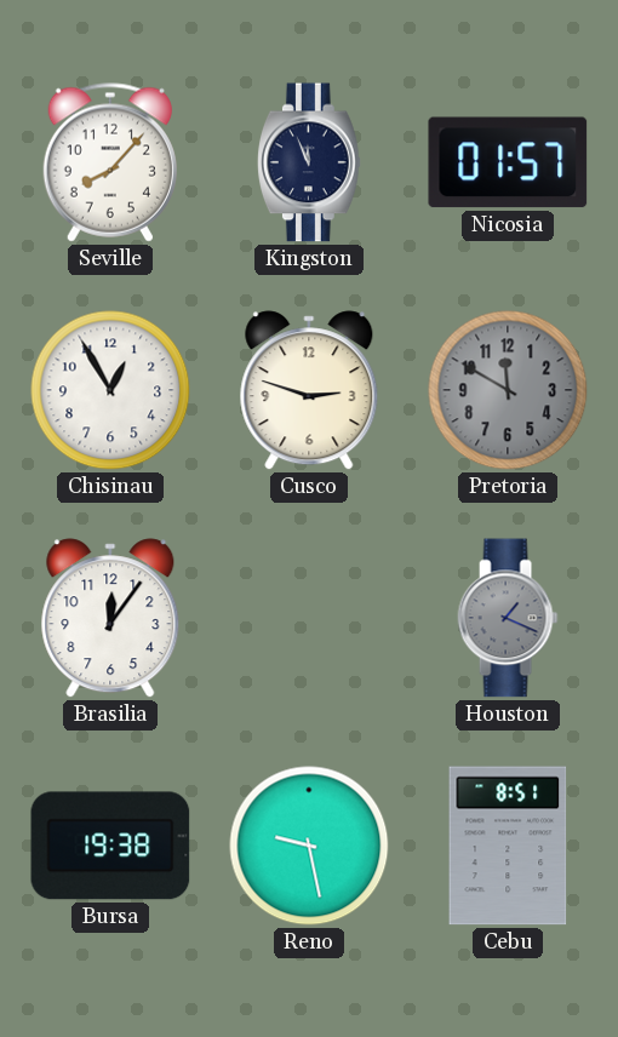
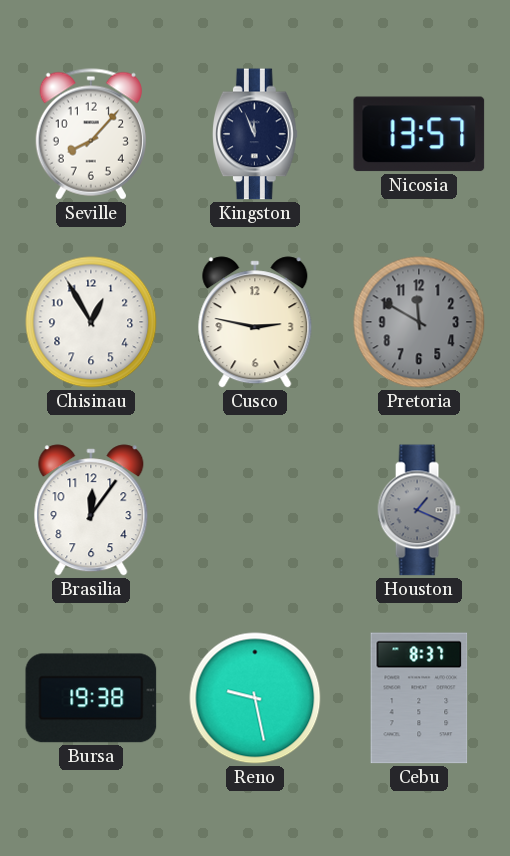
Nicosia: 01:57 -> 13:57
Cusco: 2:48 -> 2:47
Cebu: 8:51 -> 8:37
